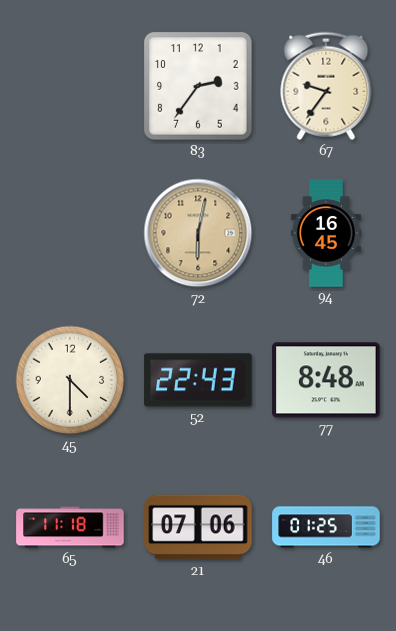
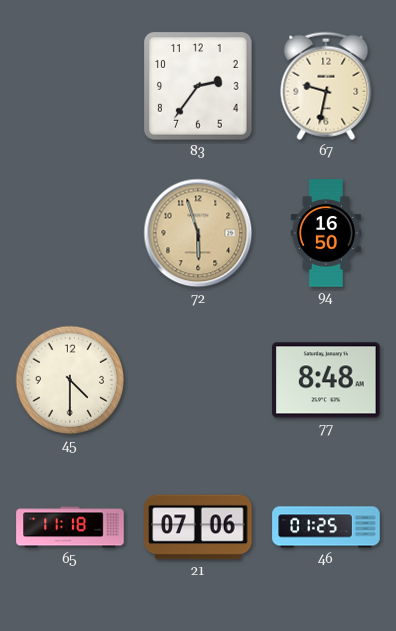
67: 9:36 -> 9:32
72: 6:02 -> 5:57
94: 16:45 -> 16:50
52: 22:43 -> none
